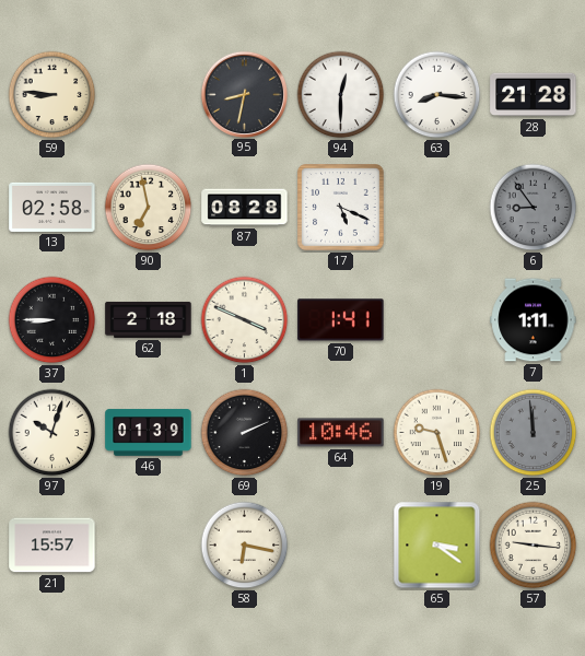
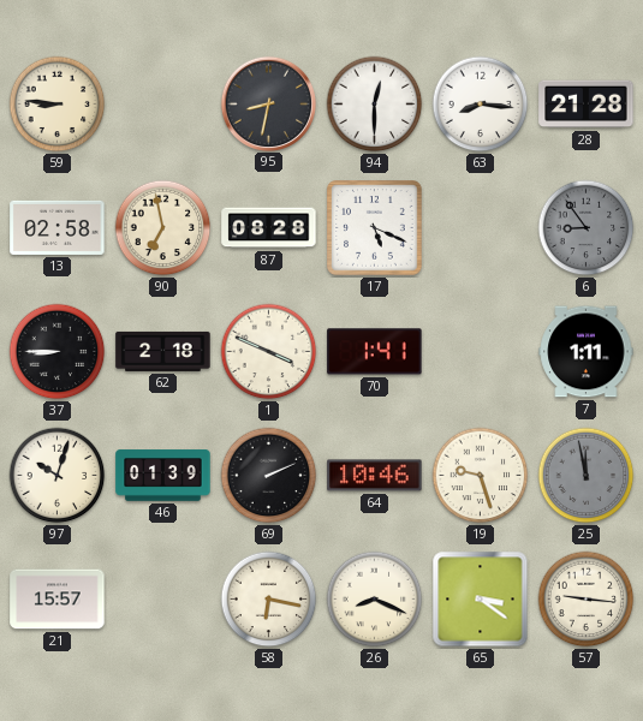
25: 11:59 -> 11:58
26: none -> 8:19
